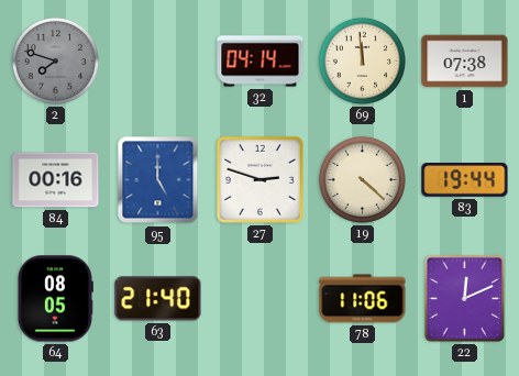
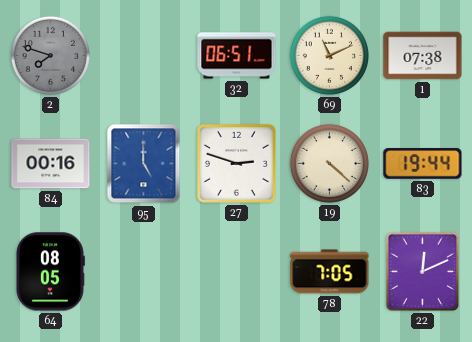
32: 04:14 -> 06:51
69: 11:59 -> 11:11
63: 21:40 -> none
78: 11:06 -> 7:05
